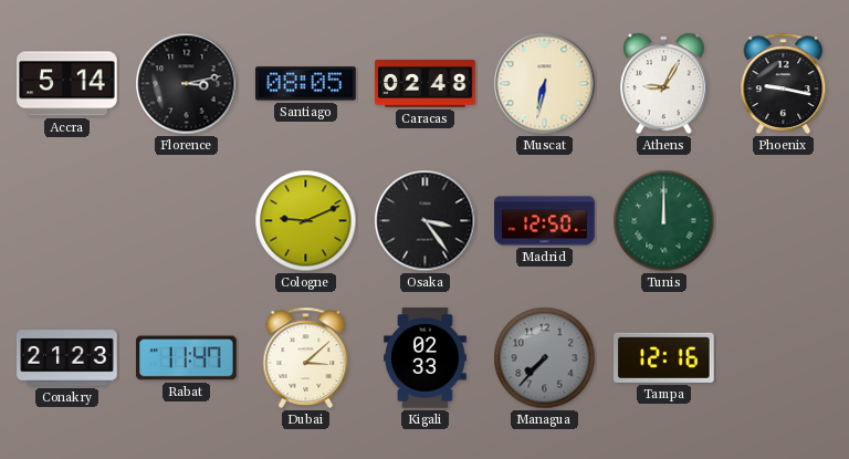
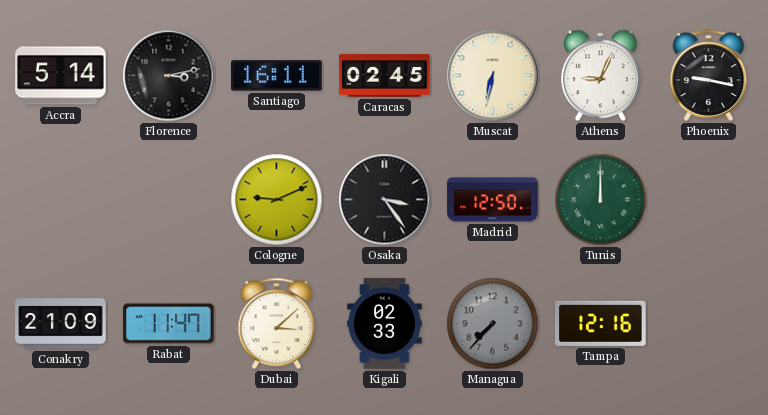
Santiago: 08:05 -> 16:11
Caracas: 02:48 -> 02:45
Athens: 9:05 -> 9:04
Conakry: 21:23 -> 21:09
